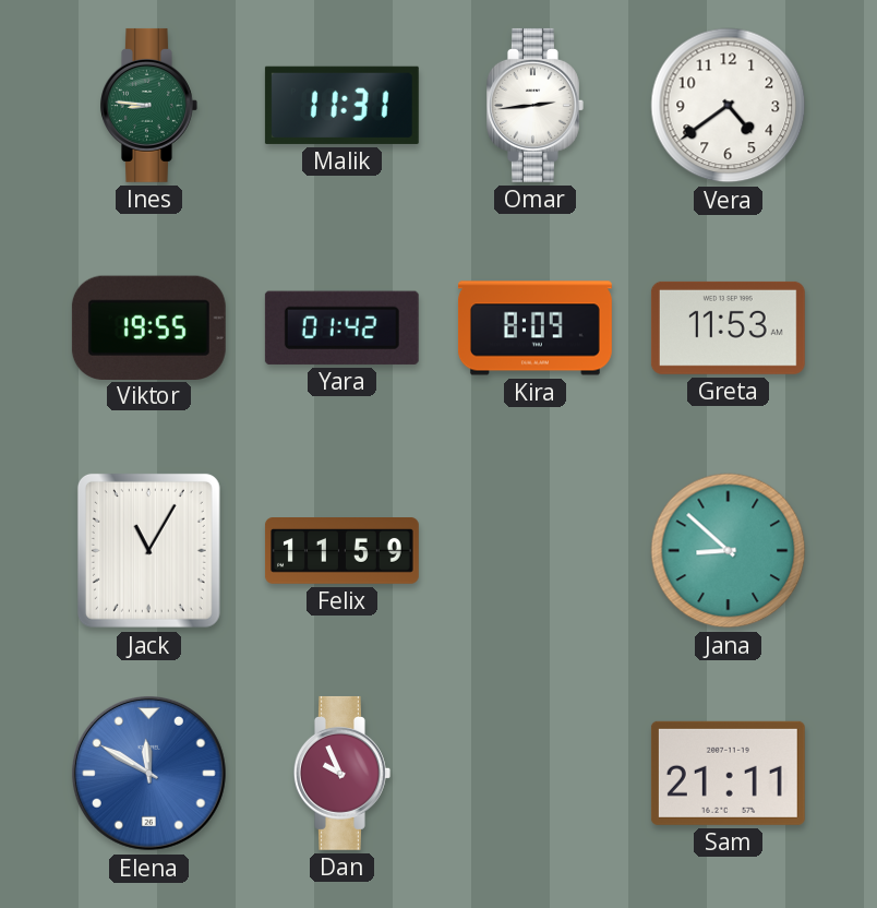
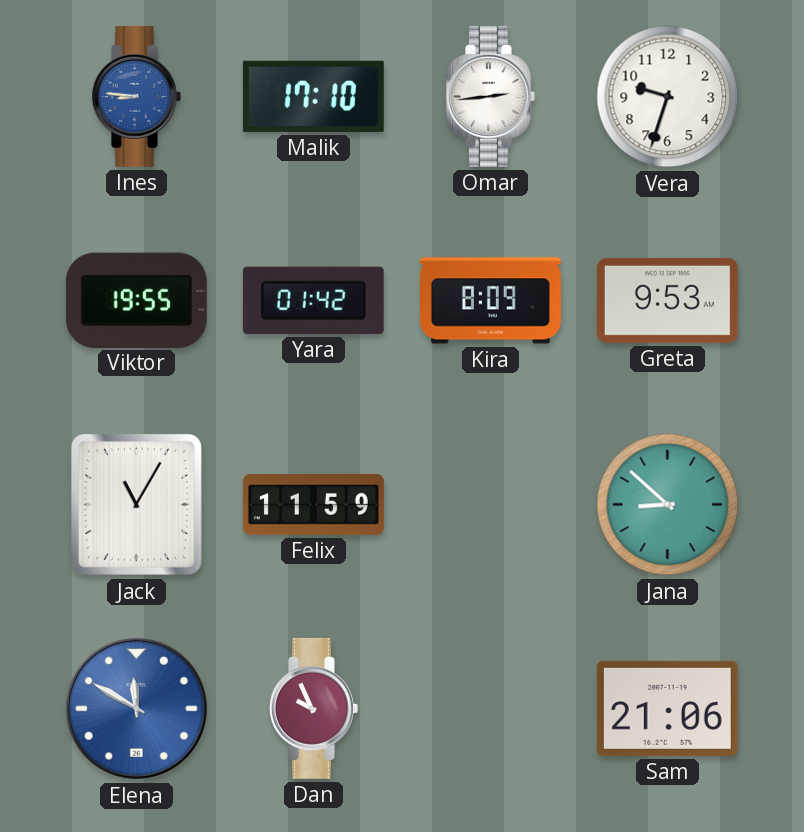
Ines dial: green -> blue
Malik: 11:31 -> 17:10
Vera: 4:39 -> 9:33
Greta: 11:53 -> 9:53
Sam: 21:11 -> 21:06
